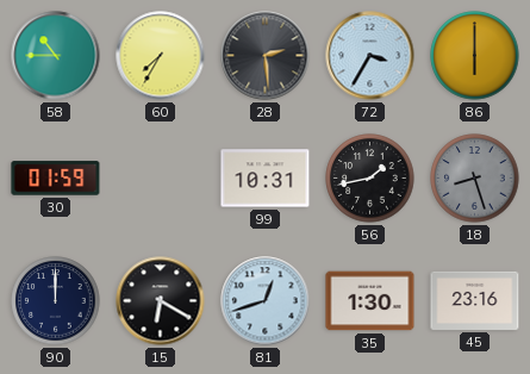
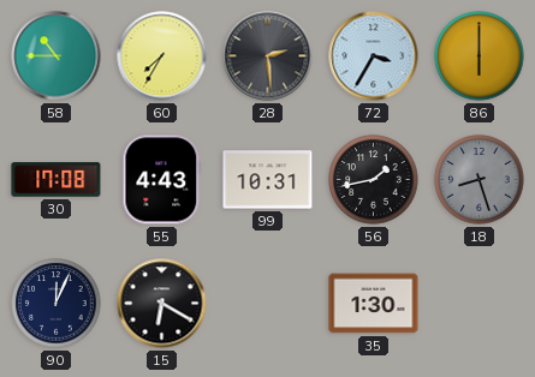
30: 01:59 -> 17:08
55: none -> 4:43
90: 12:00 -> 12:04
81: 12:42 -> none
45: 23:16 -> none
